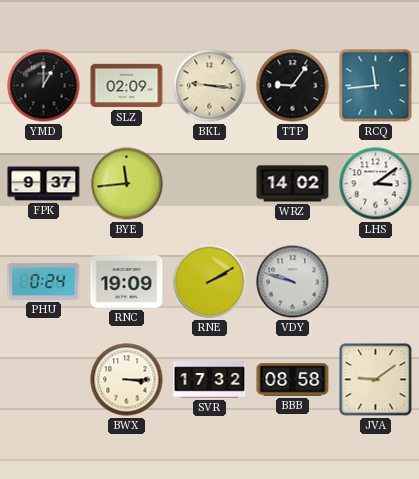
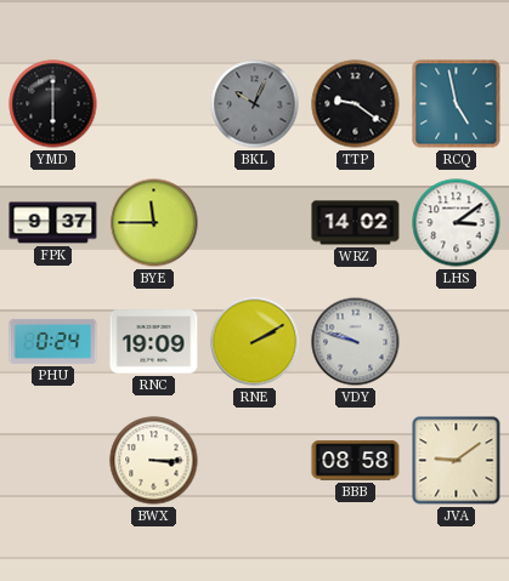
YMD: 1:00 -> 6:00
SLZ: 02:09 -> none
BKL: 9:16 -> 10:04
BKL dial: cream -> grey
TTP: 9:06 -> 9:21
RCQ: 11:44 -> 4:58
BYE: 11:44 -> 11:45
SVR: 17:32 -> none
